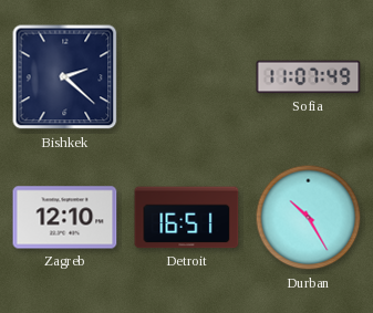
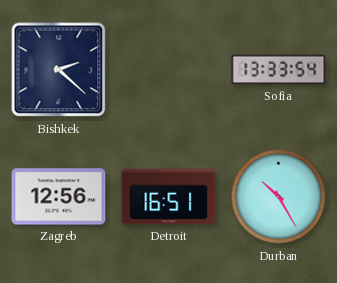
Sofia: 11:07 -> 13:33
Zagreb: 12:10 -> 12:56
